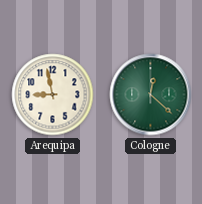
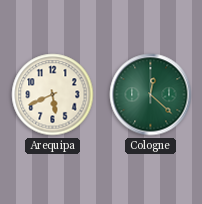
Arequipa: 8:58 -> 5:41
